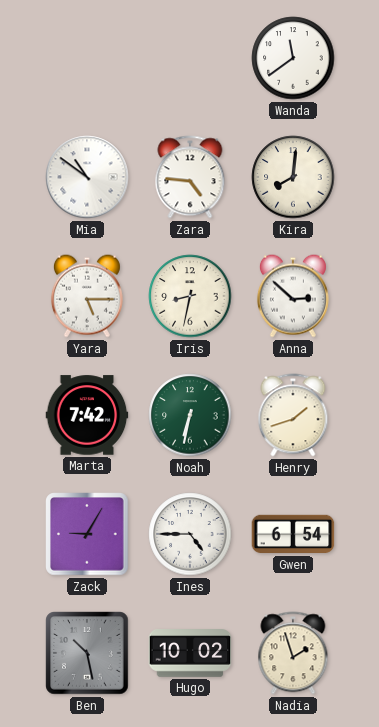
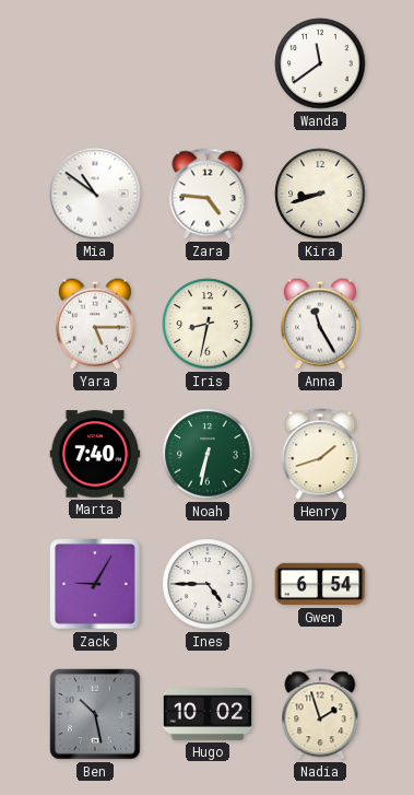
Kira: 8:01 -> 8:42
Anna: 2:52 -> 11:25
Marta: 7:42 -> 7:40
